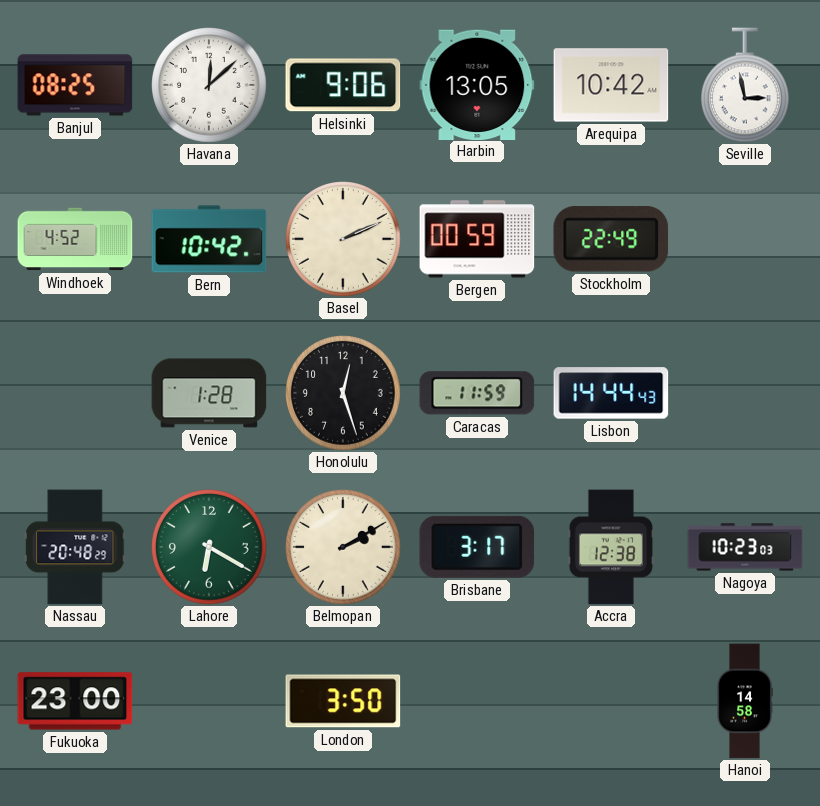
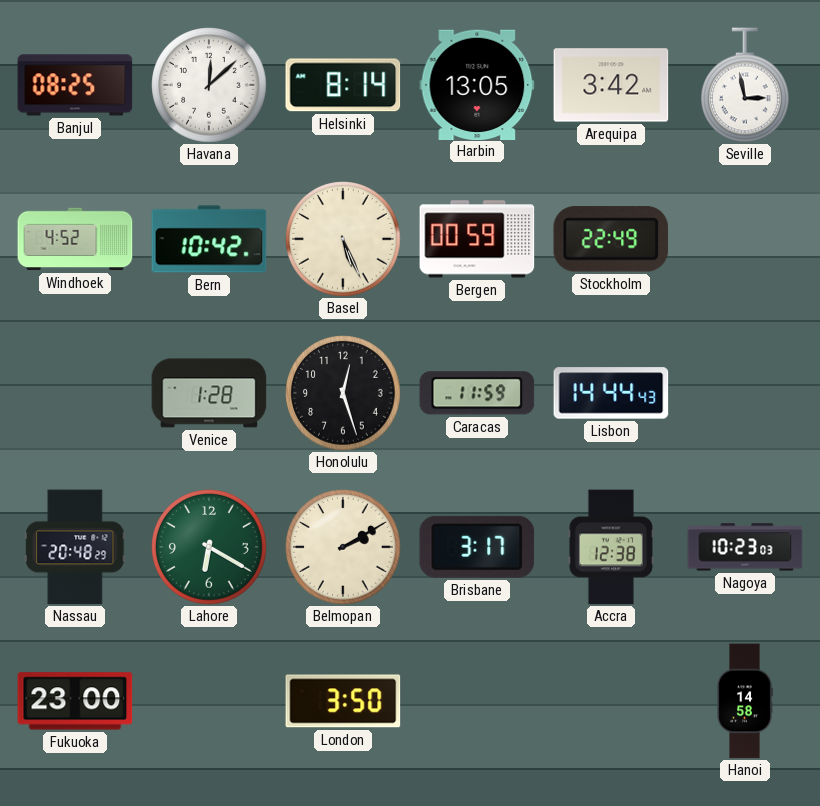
Helsinki: 9:06 -> 8:14
Arequipa: 10:42 -> 3:42
Basel: 2:11 -> 5:26
